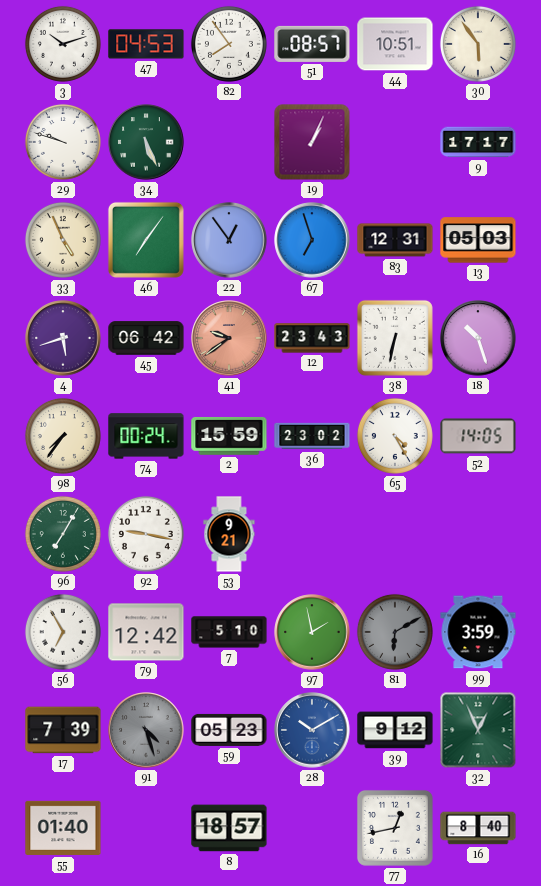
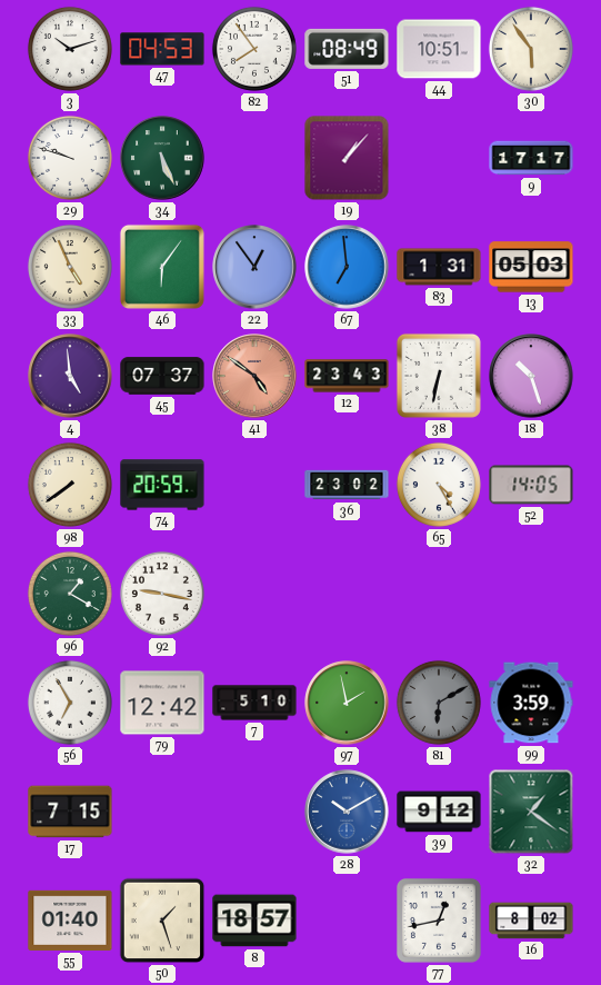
51: 08:57 -> 08:49
19: 1:04 -> 1:07
46: 7:06 -> 6:06
67: 6:57 -> 6:59
83: 12:31 -> 1:31
4: 5:42 -> 4:59
45: 06:42 -> 07:37
41: 9:39 -> 4:51
98: 7:36 -> 7:39
74: 00:24 -> 20:59
2: 15:59 -> none
96: 7:05 -> 1:20
53: 9:21 -> none
17: 7:39 -> 7:15
91: 4:27 -> none
59: 05:23 -> none
32: 12:56 -> 1:21
50: none -> 1:27
16: 8:40 -> 8:02
